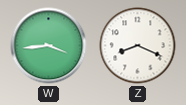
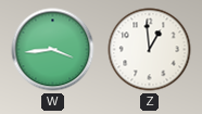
Z: 8:19 -> 12:59
